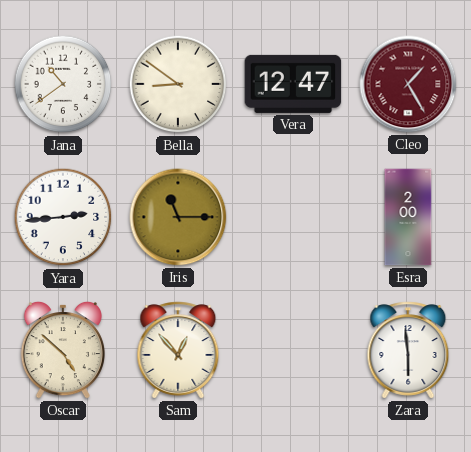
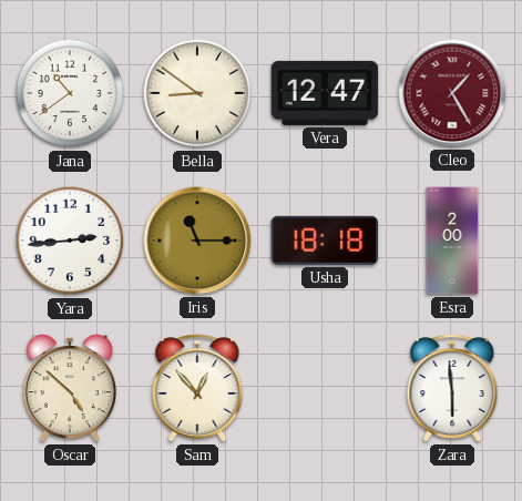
Usha: none -> 18:18
